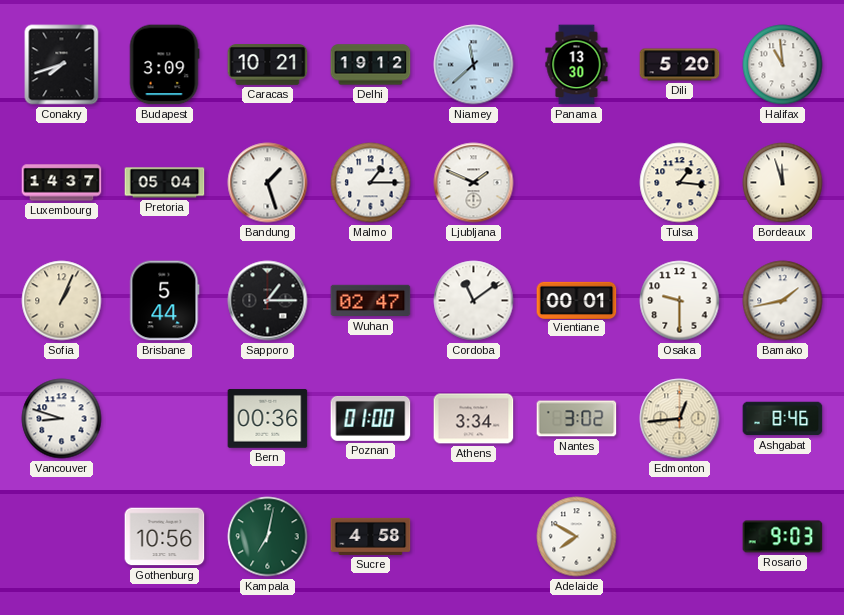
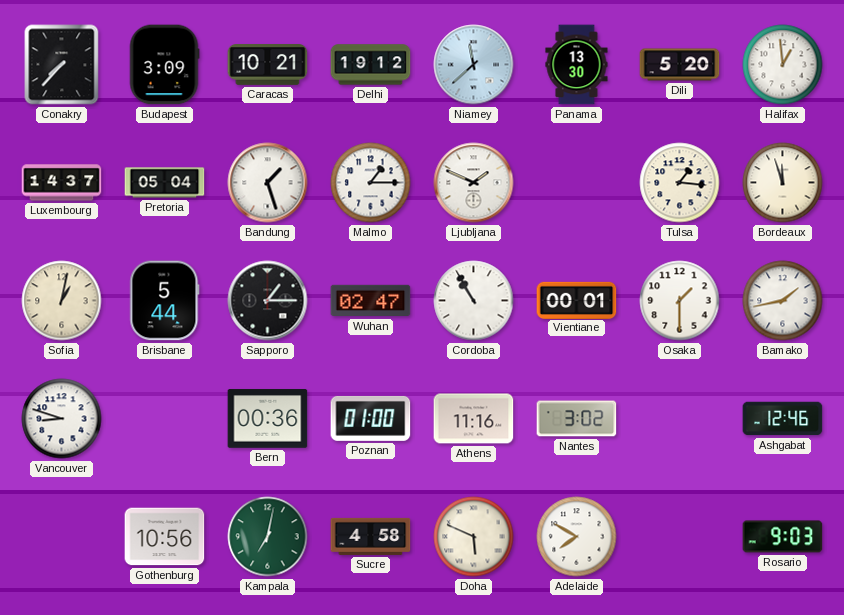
Conakry: 7:42 -> 7:37
Halifax: 10:59 -> 12:59
Sofia: 1:04 -> 1:02
Cordoba: 11:09 -> 10:55
Osaka: 9:30 -> 1:30
Athens: 3:34 -> 11:16
Edmonton: 12:44 -> none
Ashgabat: 8:46 -> 12:46
Doha: none -> 5:49
